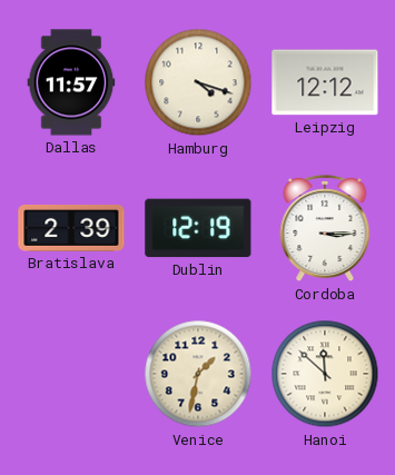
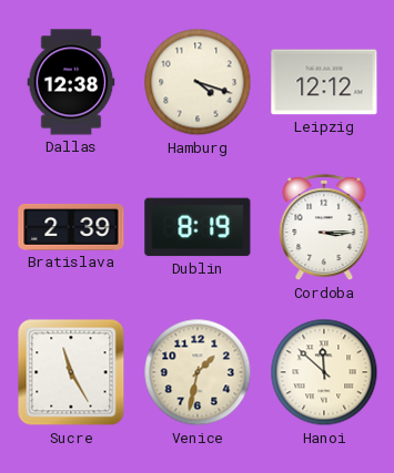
Dallas: 11:57 -> 12:38
Dublin: 12:19 -> 8:19
Sucre: none -> 11:25
